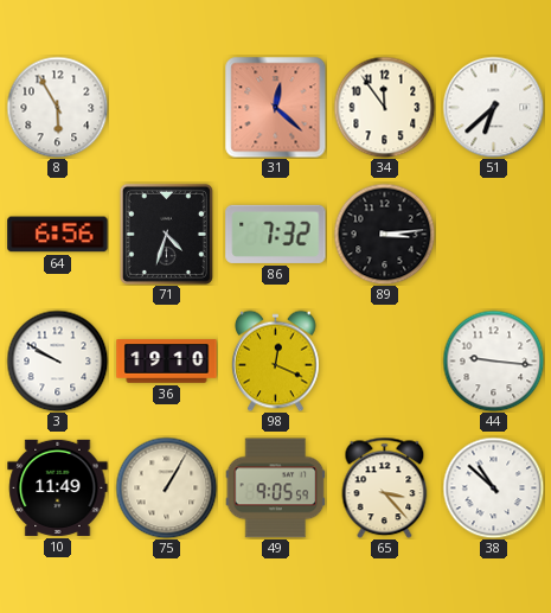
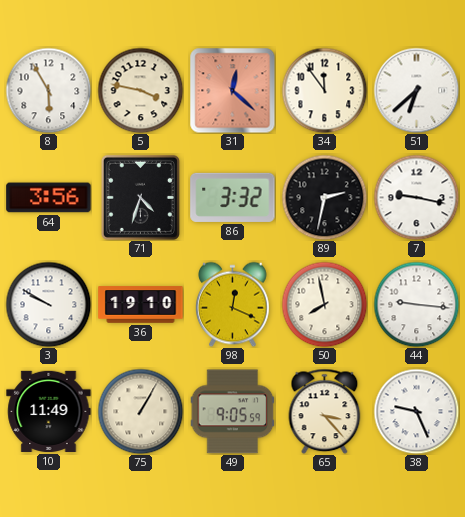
5: none -> 3:47
64: 6:56 -> 3:56
86: 7:32 -> 3:32
89: 3:14 -> 2:32
7: none -> 9:17
50: none -> 7:58
38: 10:52 -> 9:26
